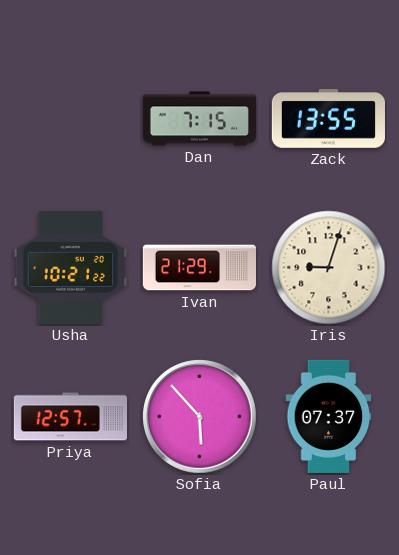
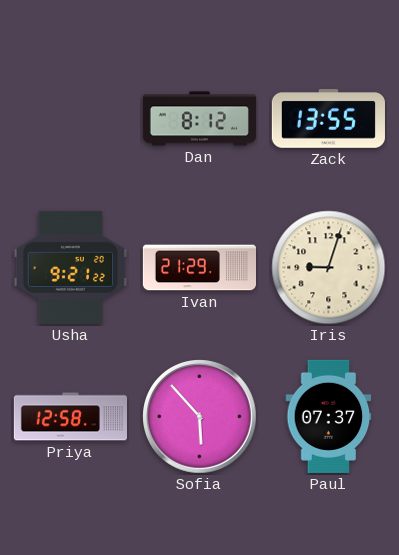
Dan: 7:15 -> 8:12
Usha: 10:21 -> 9:21
Priya: 12:57 -> 12:58
